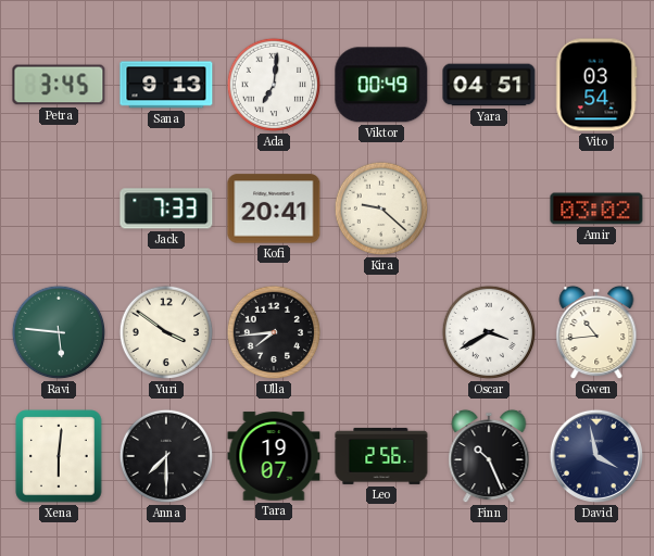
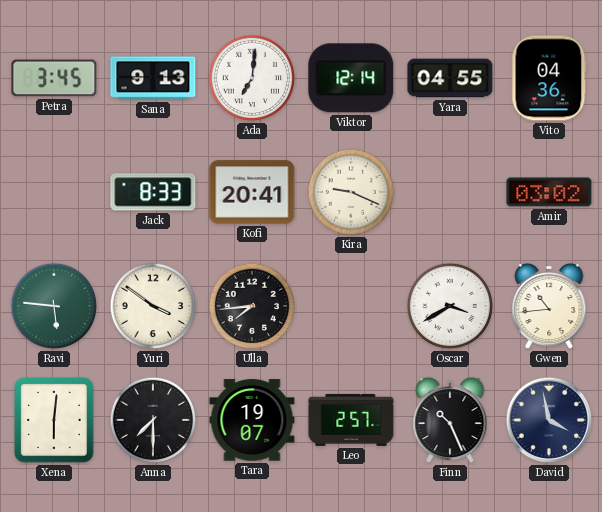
Viktor: 00:49 -> 12:14
Yara: 04:51 -> 04:55
Vito: 03:54 -> 04:36
Jack: 7:33 -> 8:33
Kira: 9:22 -> 9:19
Leo: 2:56 -> 2:57
